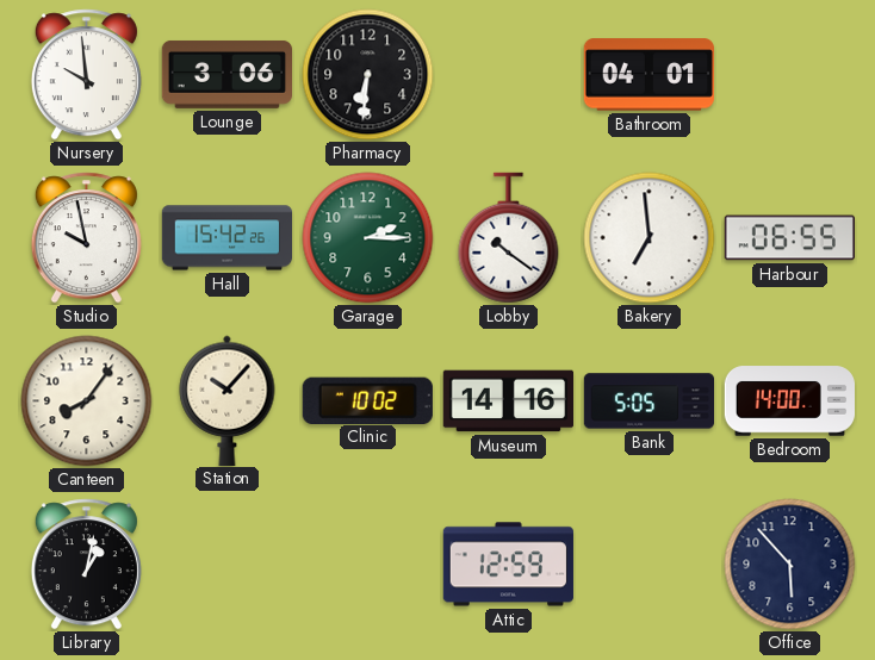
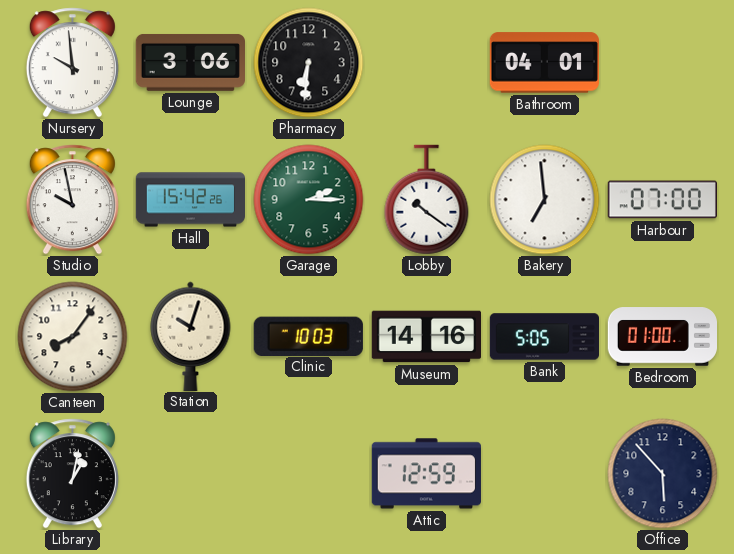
Harbour: 06:55 -> 07:00
Station: 10:07 -> 10:03
Clinic: 10:02 -> 10:03
Bedroom: 14:00 -> 01:00
